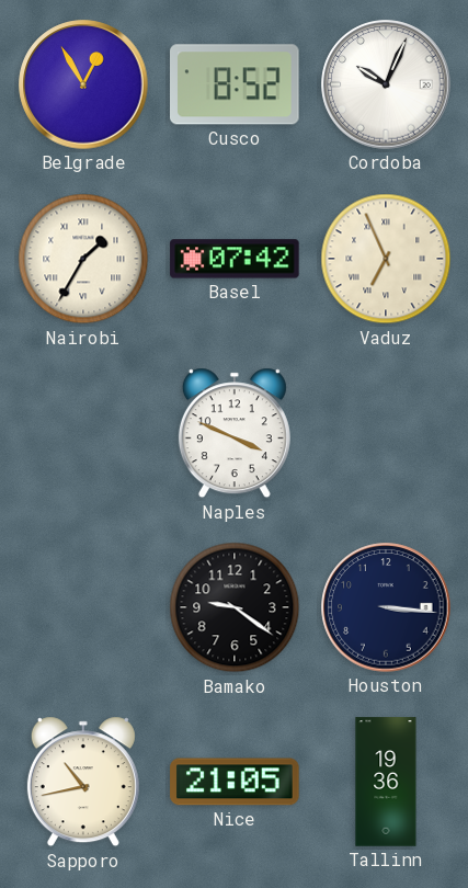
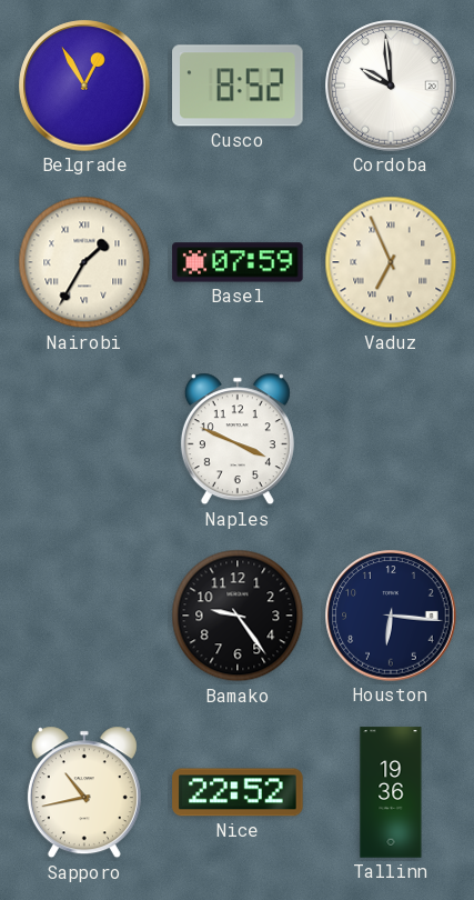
Cordoba: 10:04 -> 9:59
Basel: 07:42 -> 07:59
Bamako: 9:21 -> 9:24
Houston: 3:16 -> 6:16
Nice: 21:05 -> 22:52
